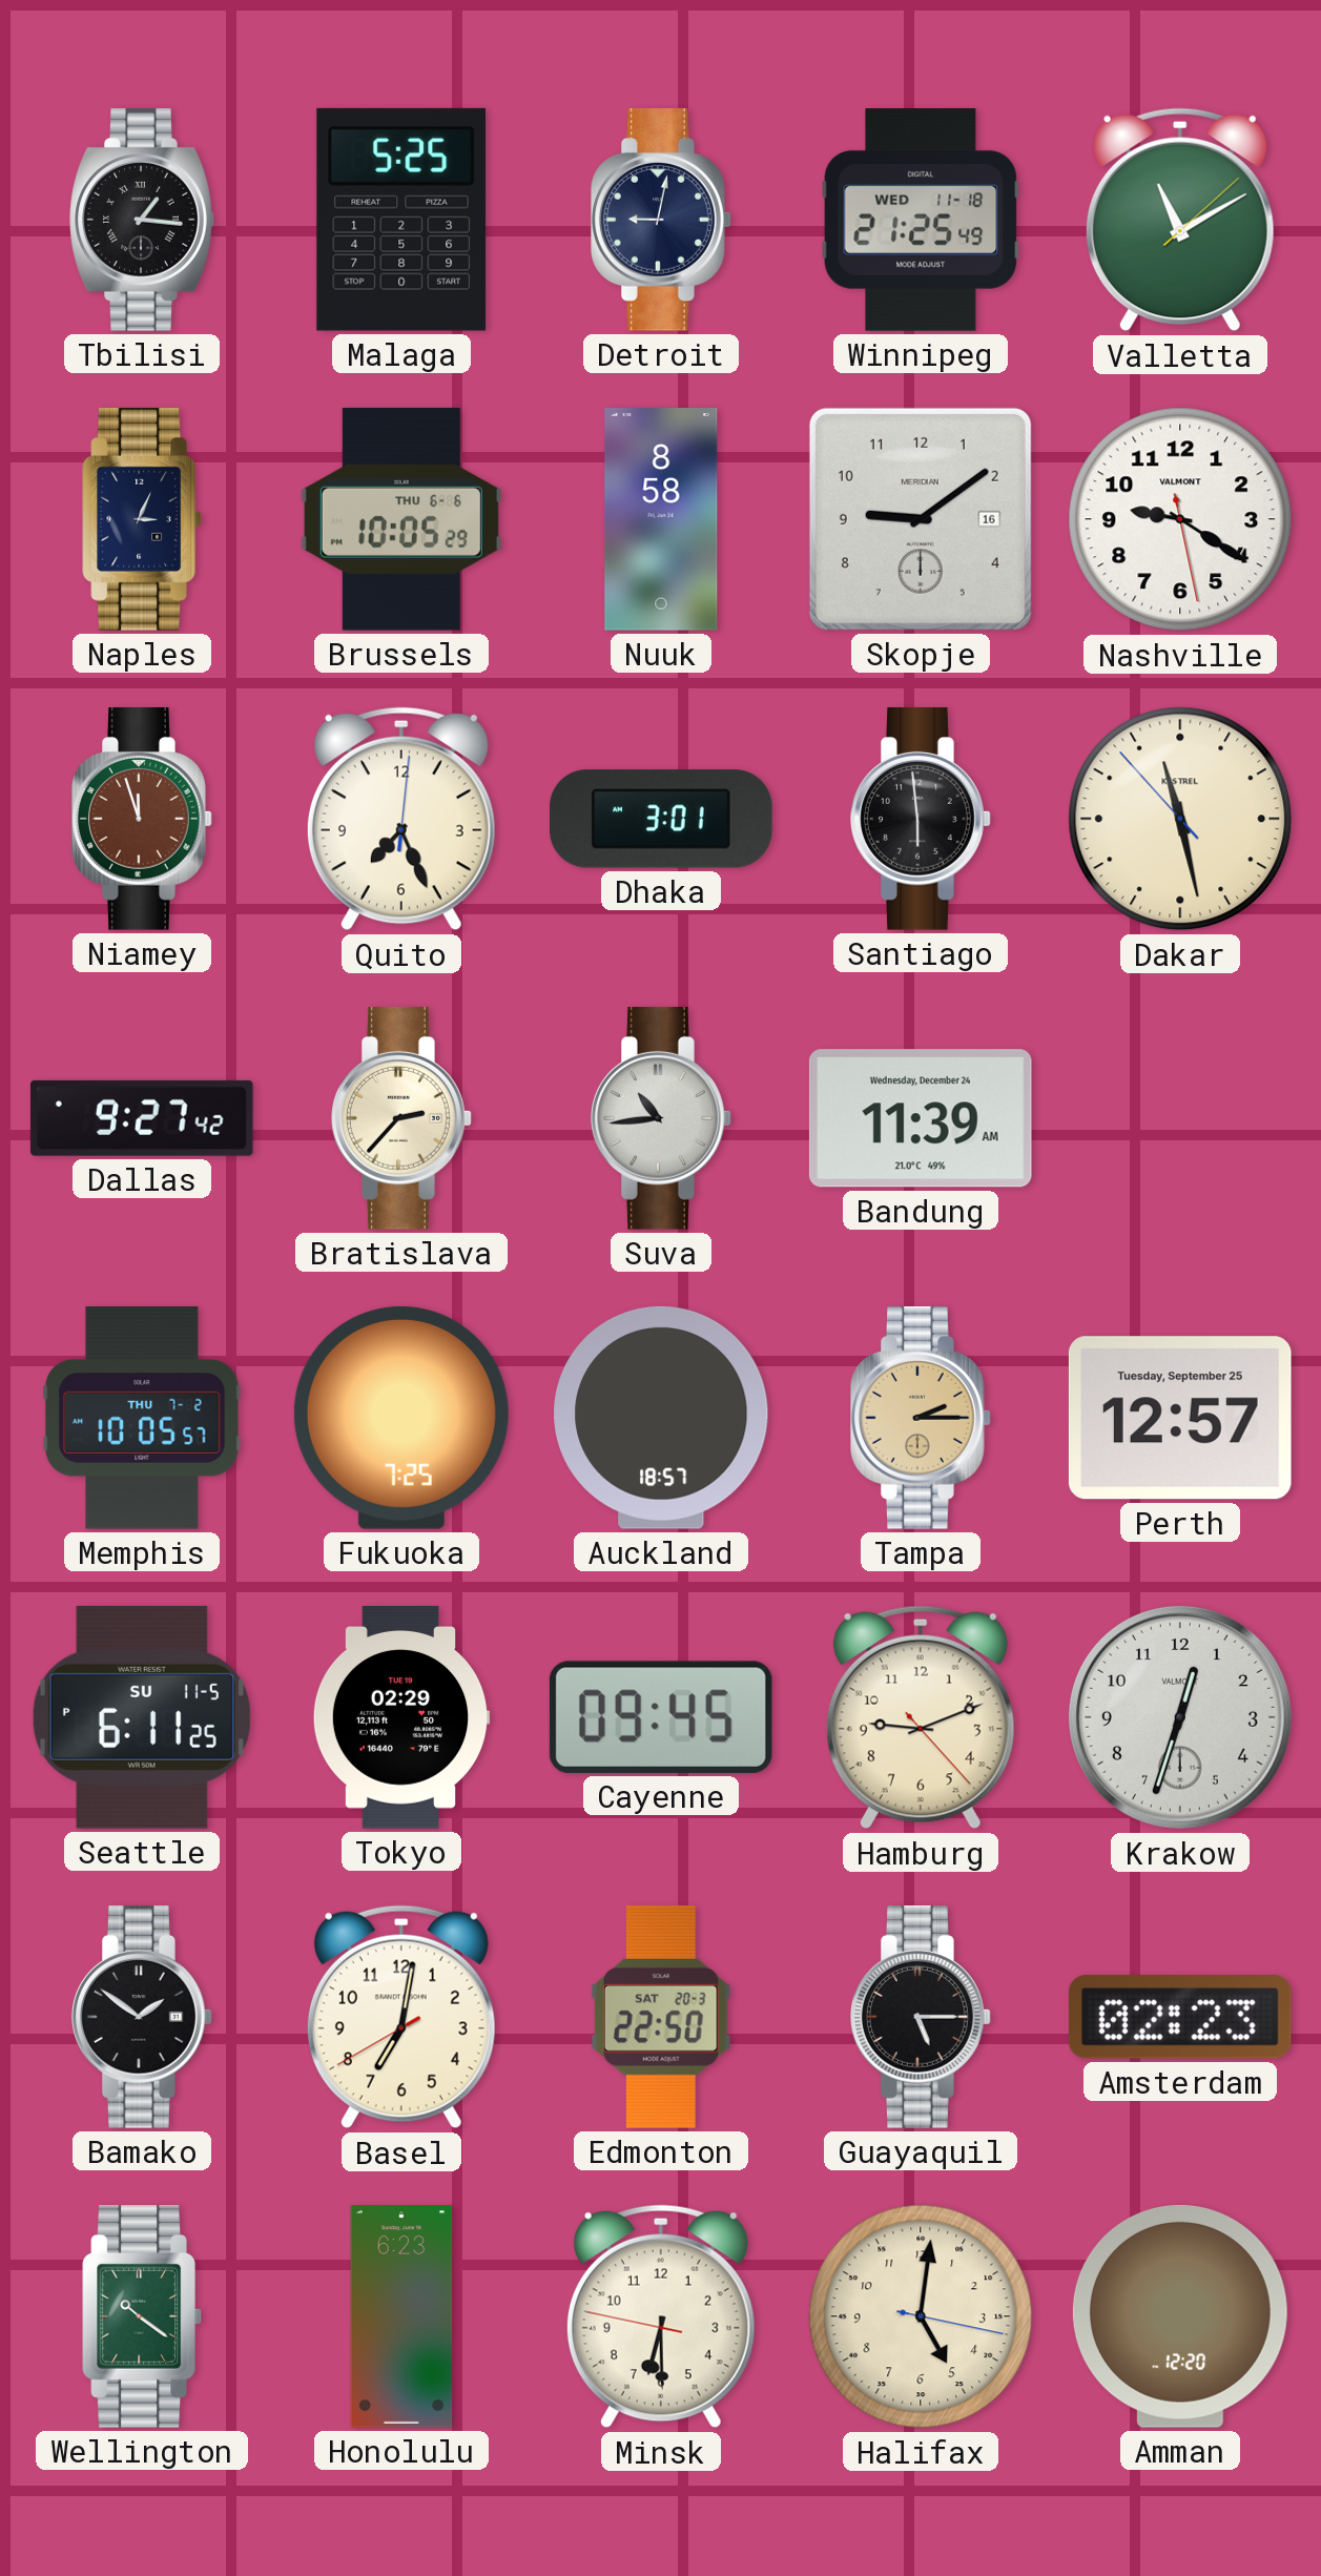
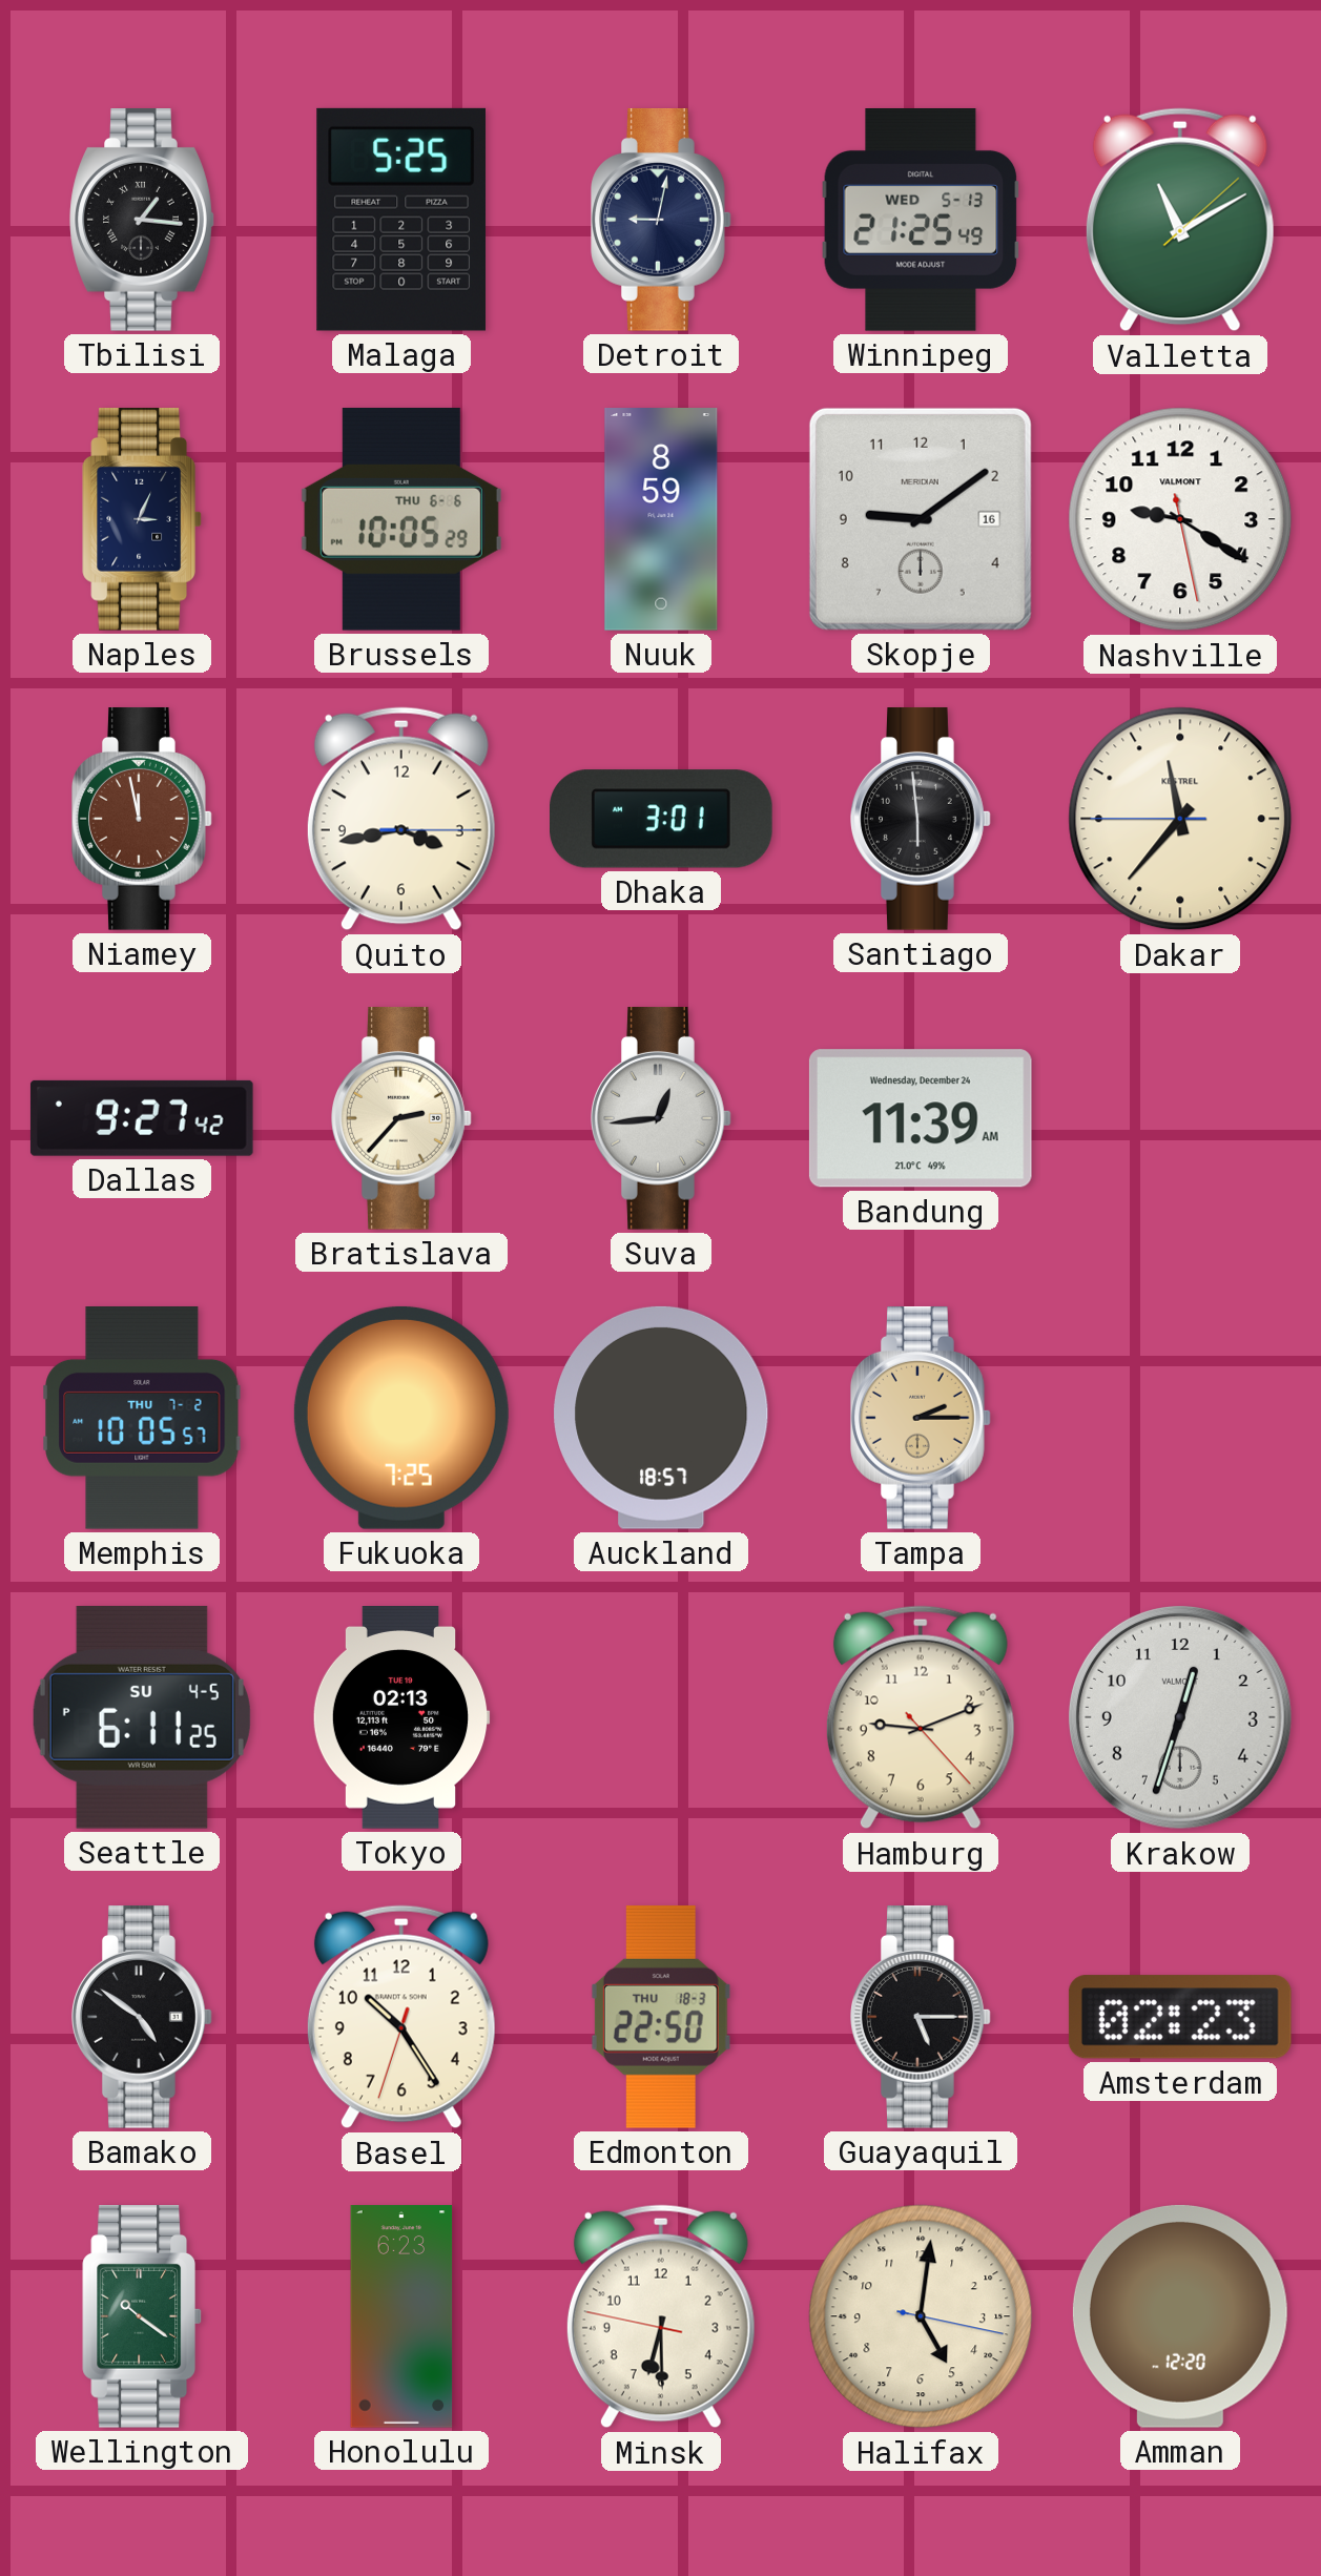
Winnipeg date: WED 11-18 -> WED 5-13
Nuuk: 8:58 -> 8:59
Niamey: 11:57 -> 11:58
Quito: 7:26 -> 3:43
Dakar: 11:27 -> 11:36
Suva: 10:44 -> 12:44
Perth: 12:57 -> none
Seattle date: SU 11-5 -> SU 4-5
Tokyo: 02:29 -> 02:13
Cayenne: 09:45 -> none
Bamako: 1:51 -> 4:51
Basel: 7:01 -> 10:24
Edmonton date: SAT 20-3 -> THU 18-3
